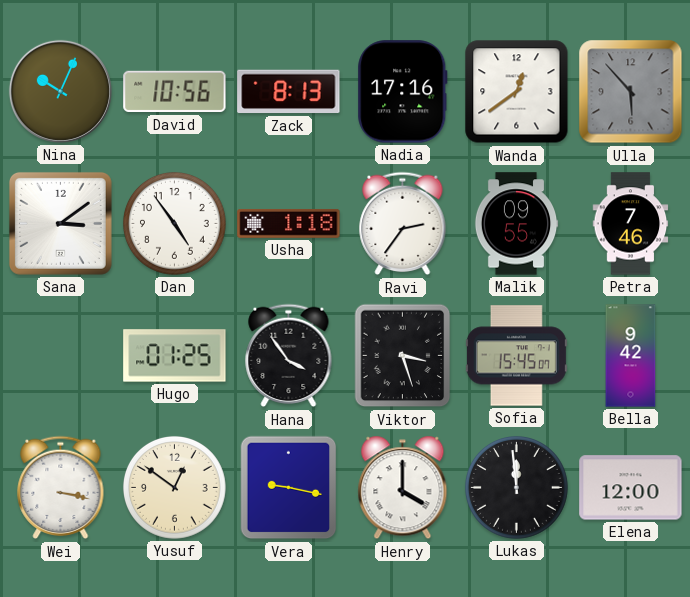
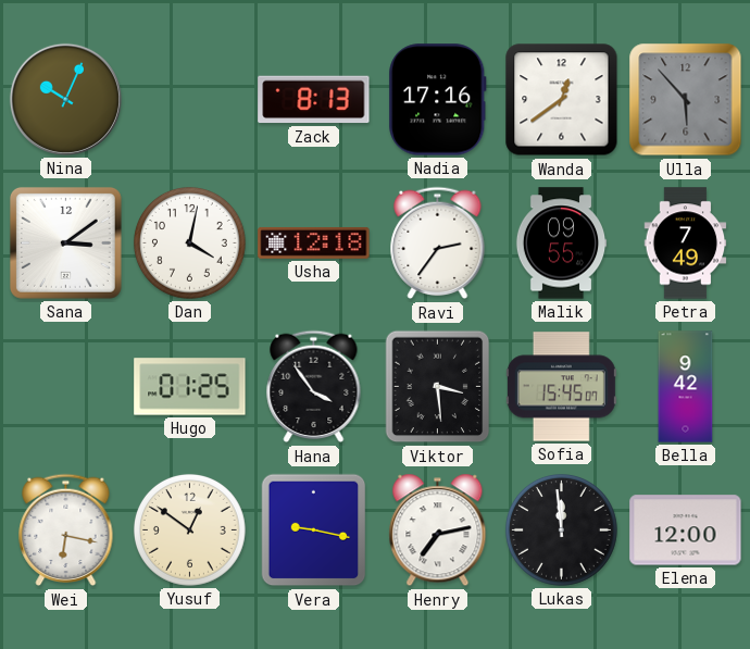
David: 10:56 -> none
Dan: 4:54 -> 4:02
Usha: 1:18 -> 12:18
Petra: 7:46 -> 7:49
Viktor: 3:27 -> 3:29
Wei: 3:17 -> 6:17
Henry: 4:00 -> 7:13
